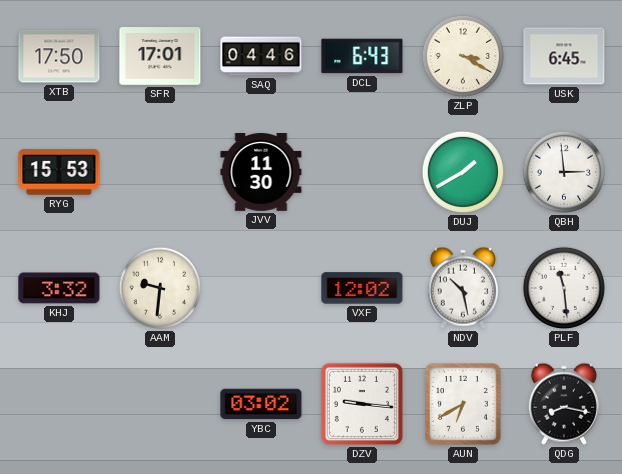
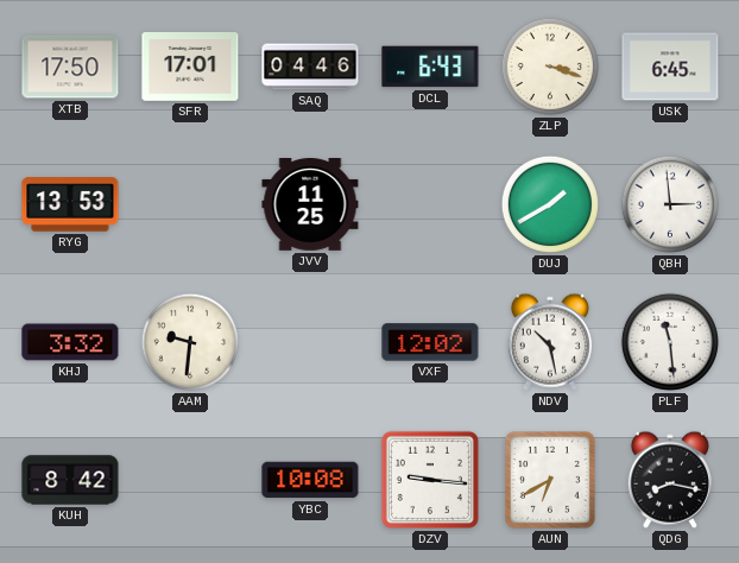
ZLP: 3:20 -> 3:18
RYG: 15:53 -> 13:53
JVV: 11:30 -> 11:25
KUH: none -> 8:42
YBC: 03:02 -> 10:08
